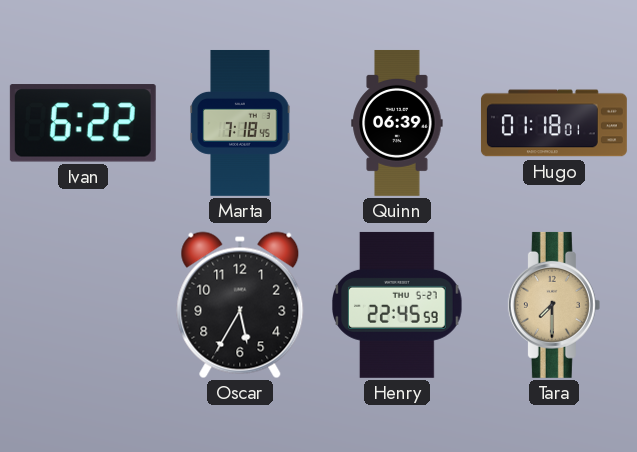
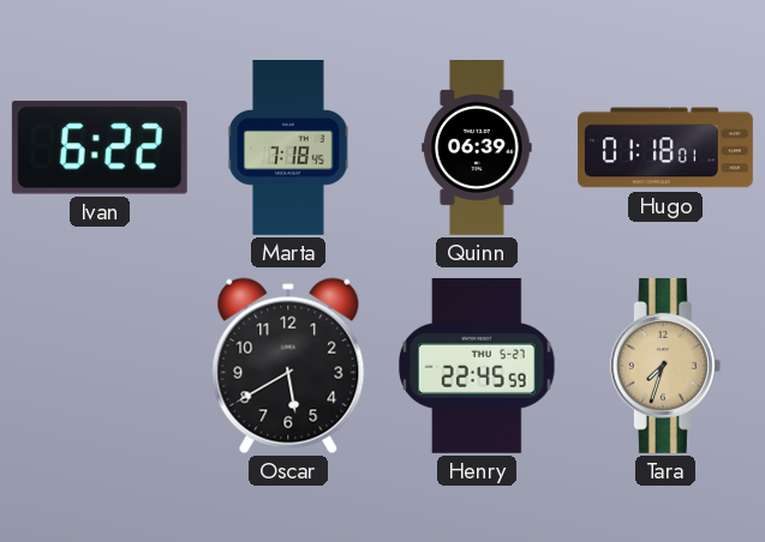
Oscar: 5:35 -> 5:40
Tara: 7:30 -> 7:33
